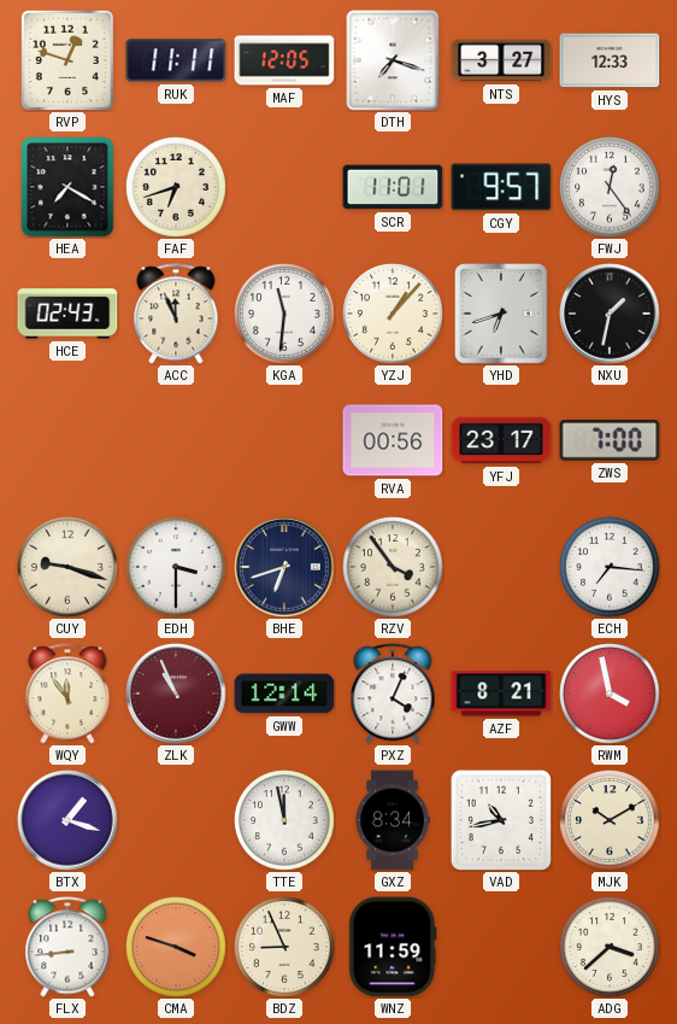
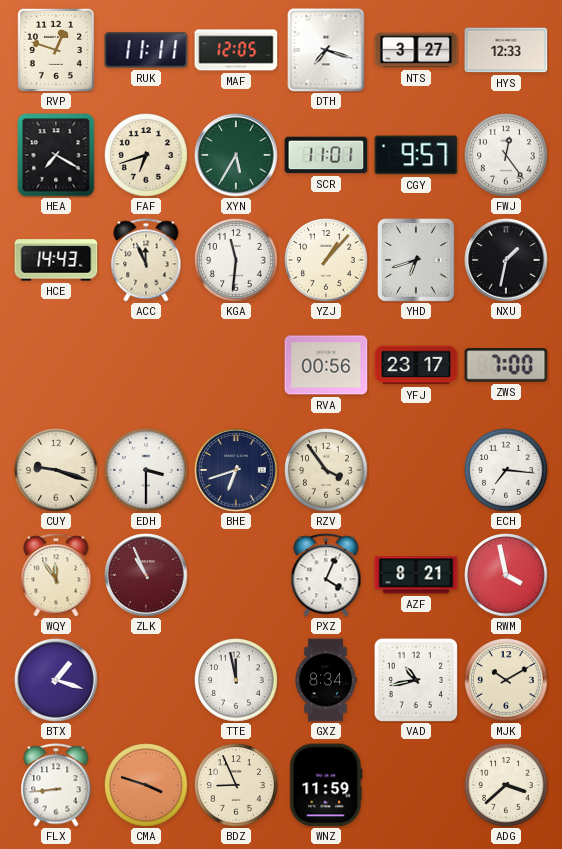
XYN: none -> 5:35
HCE: 02:43 -> 14:43
GWW: 12:14 -> none
